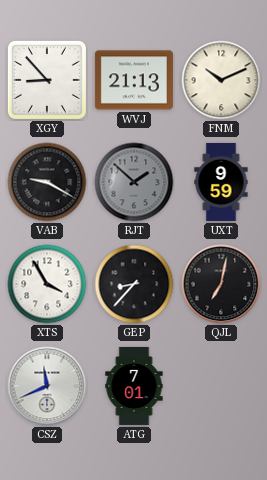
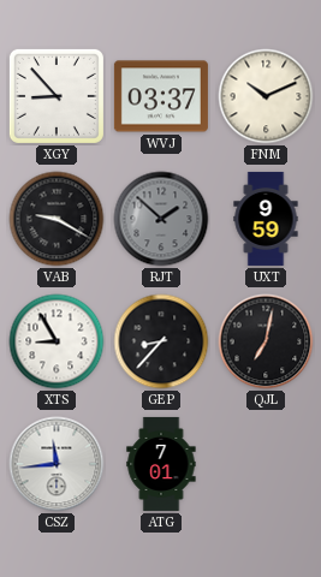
WVJ: 21:13 -> 03:37
XTS: 3:55 -> 8:55
CSZ: 11:41 -> 11:44
